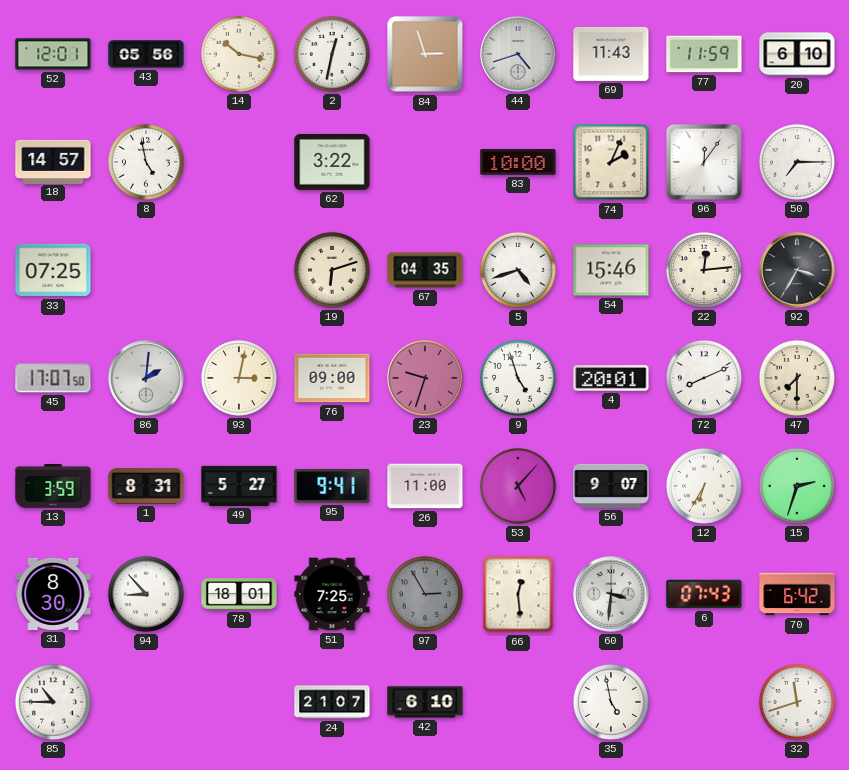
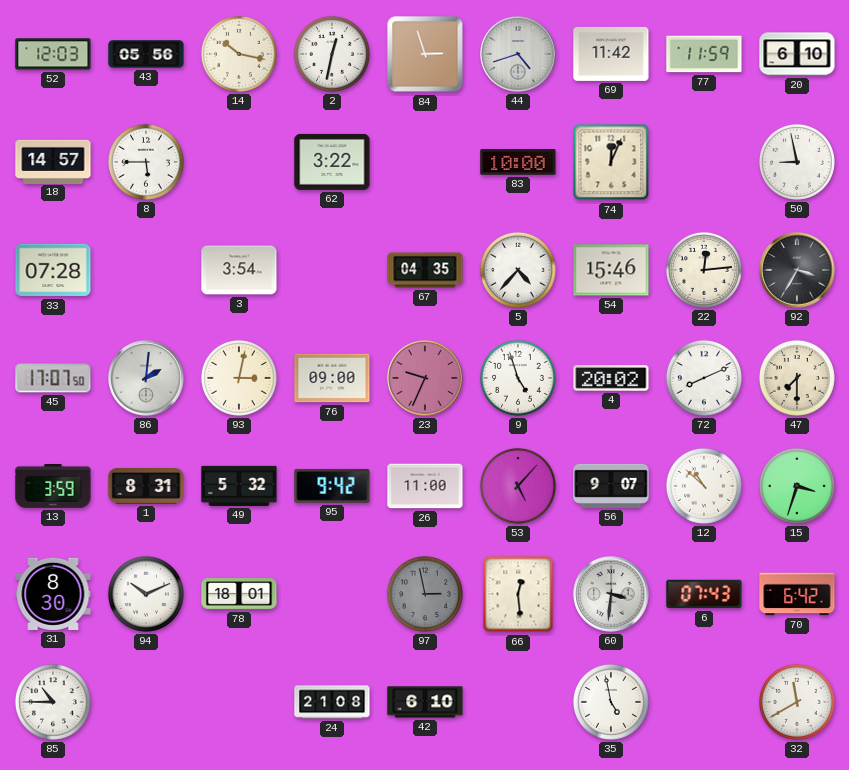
52: 12:01 -> 12:03
69: 11:43 -> 11:42
8: 4:58 -> 5:45
74: 2:04 -> 12:04
96: 12:06 -> none
50: 7:15 -> 8:58
33: 07:25 -> 07:28
3: none -> 3:54
19: 6:12 -> none
5: 4:42 -> 4:37
23: 9:33 -> 9:34
4: 20:01 -> 20:02
49: 5:27 -> 5:32
95: 9:41 -> 9:42
12: 6:35 -> 10:52
15: 2:33 -> 3:33
94: 8:53 -> 10:11
51: 7:25 -> none
97: 2:55 -> 2:58
24: 21:07 -> 21:08
32: 11:42 -> 11:40
